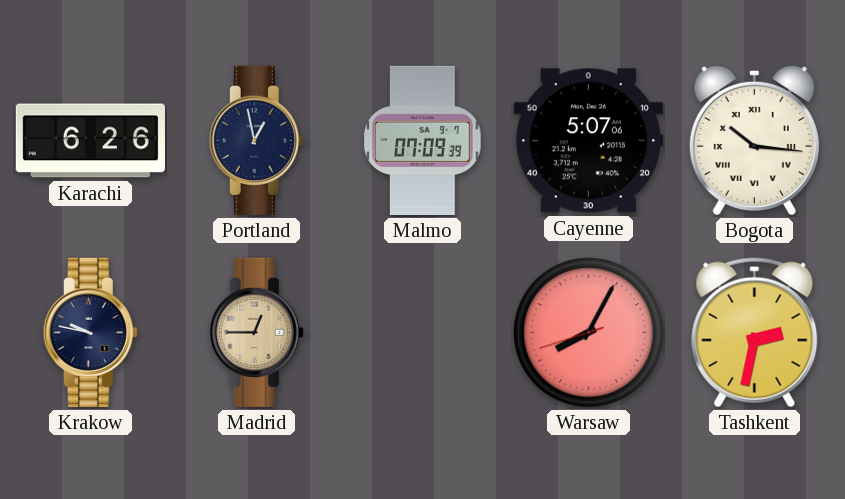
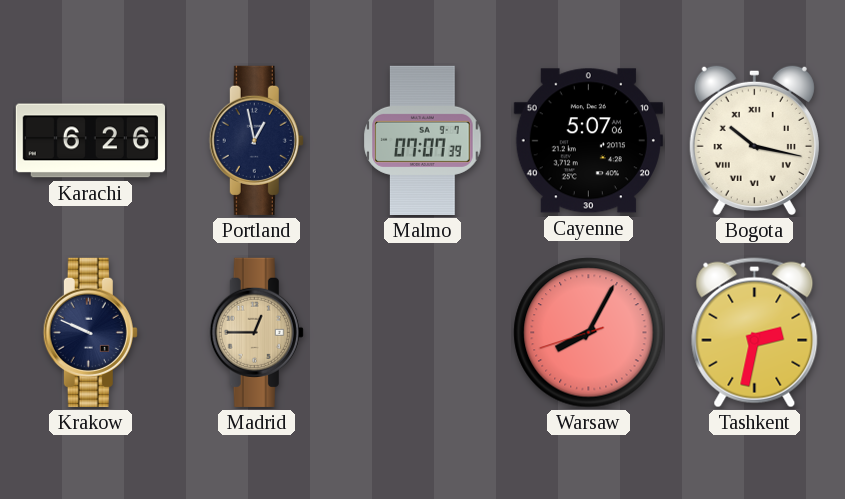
Malmo: 07:09 -> 07:07
Bogota: 10:16 -> 10:17
Krakow: 9:47 -> 9:49
